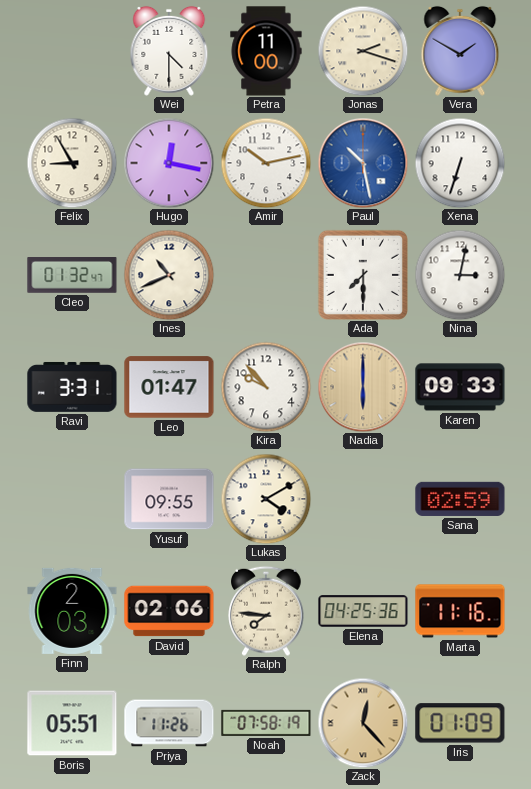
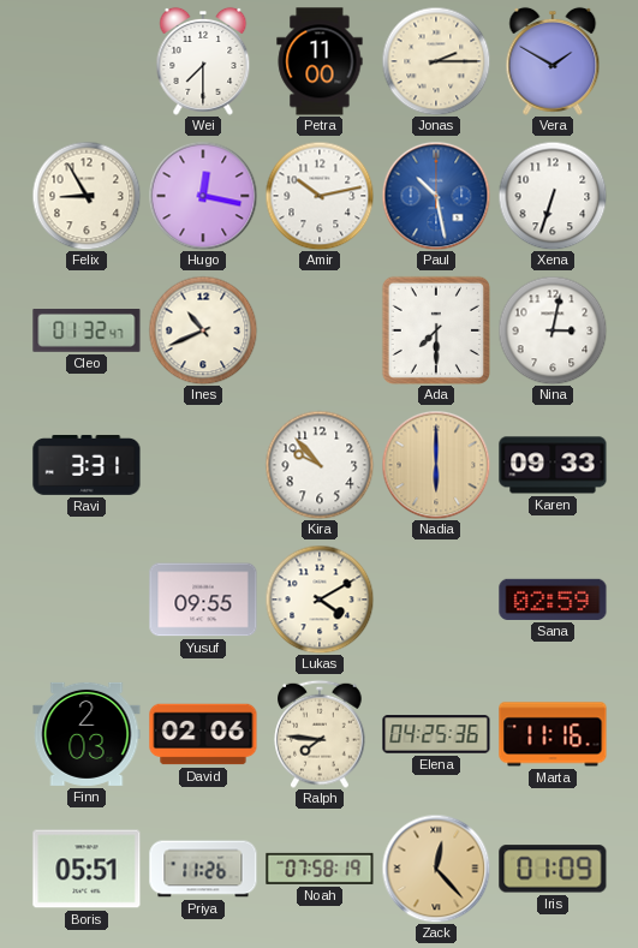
Wei: 4:30 -> 7:30
Jonas: 2:18 -> 2:15
Leo: 01:47 -> none
